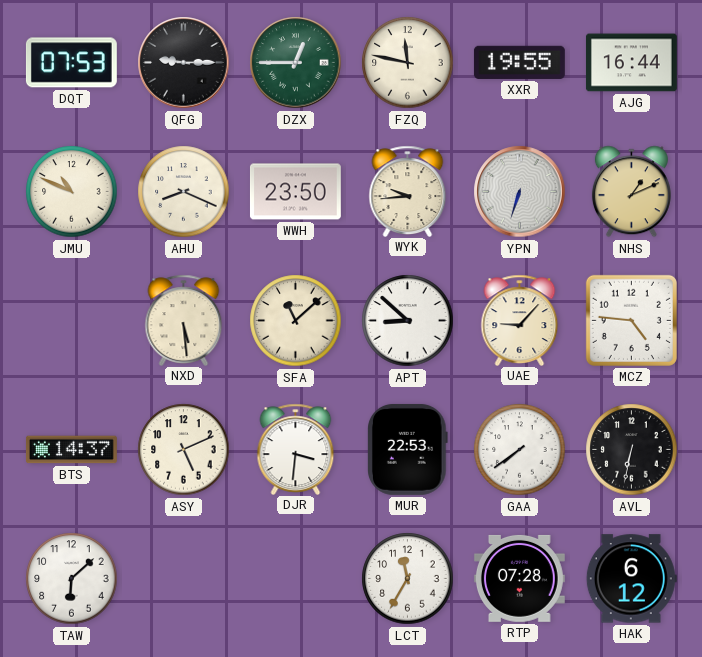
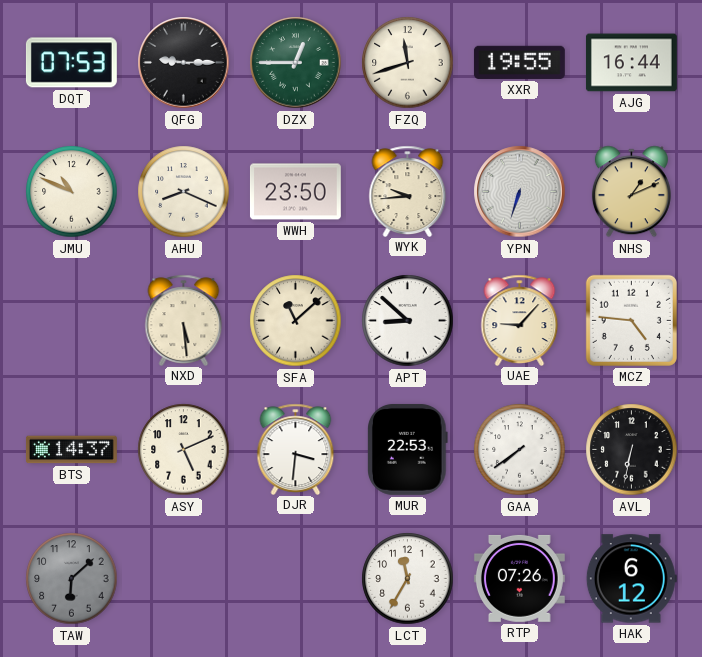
FZQ: 11:47 -> 11:42
TAW dial: white -> grey
RTP: 07:28 -> 07:26
